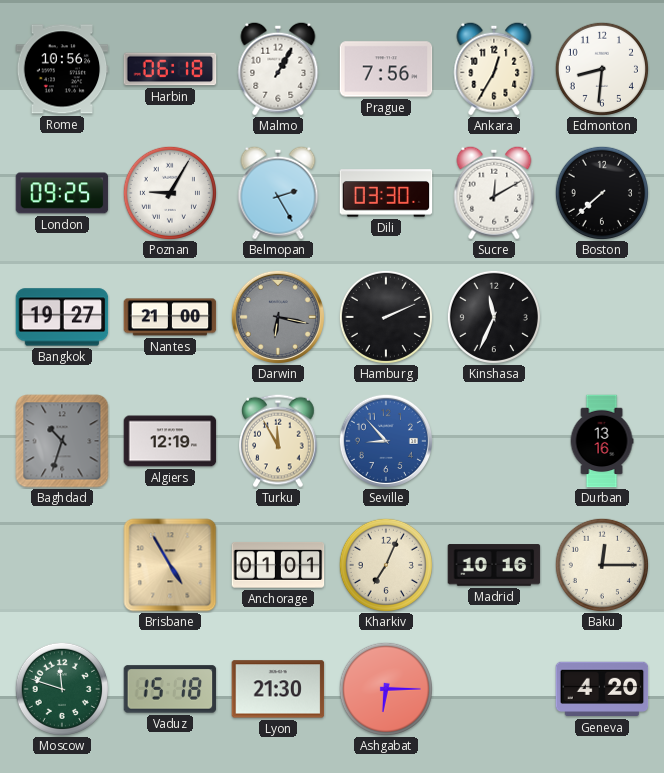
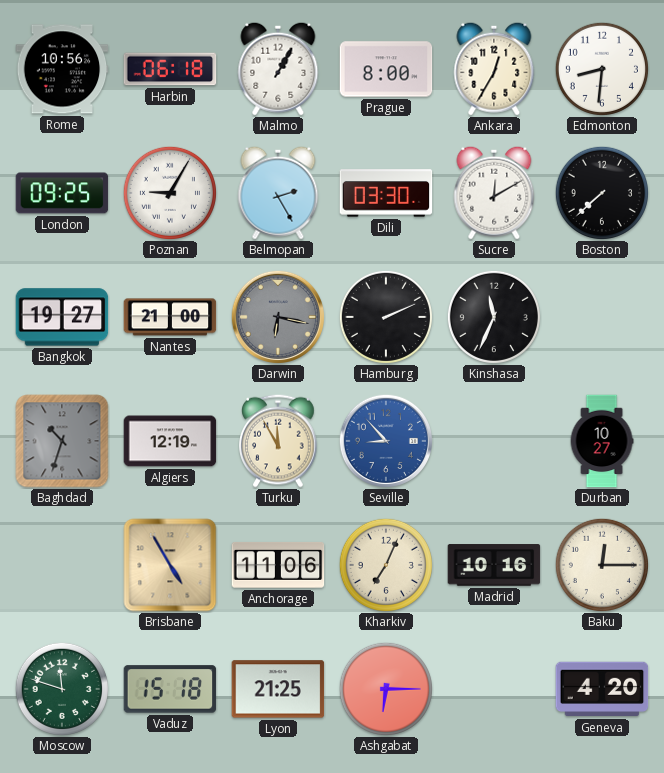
Prague: 7:56 -> 8:00
Durban: 13:16 -> 10:27
Anchorage: 01:01 -> 11:06
Lyon: 21:30 -> 21:25
